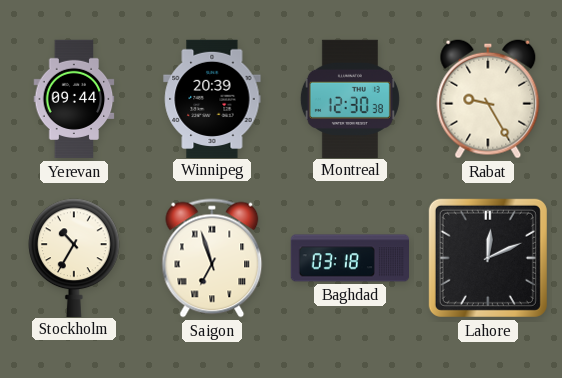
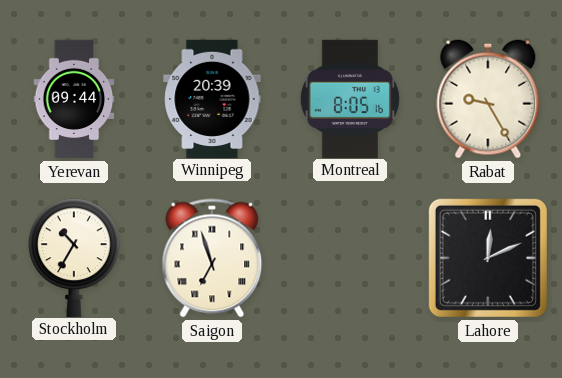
Montreal: 12:30 -> 8:05
Baghdad: 03:18 -> none
